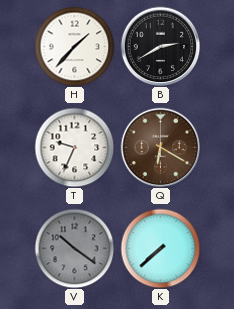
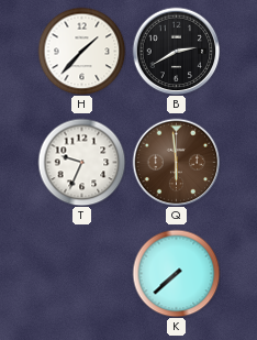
Q: 6:20 -> 5:59
V: 10:21 -> none
